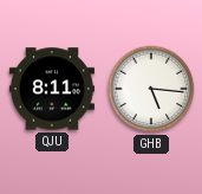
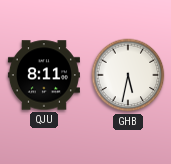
GHB: 5:16 -> 5:32
